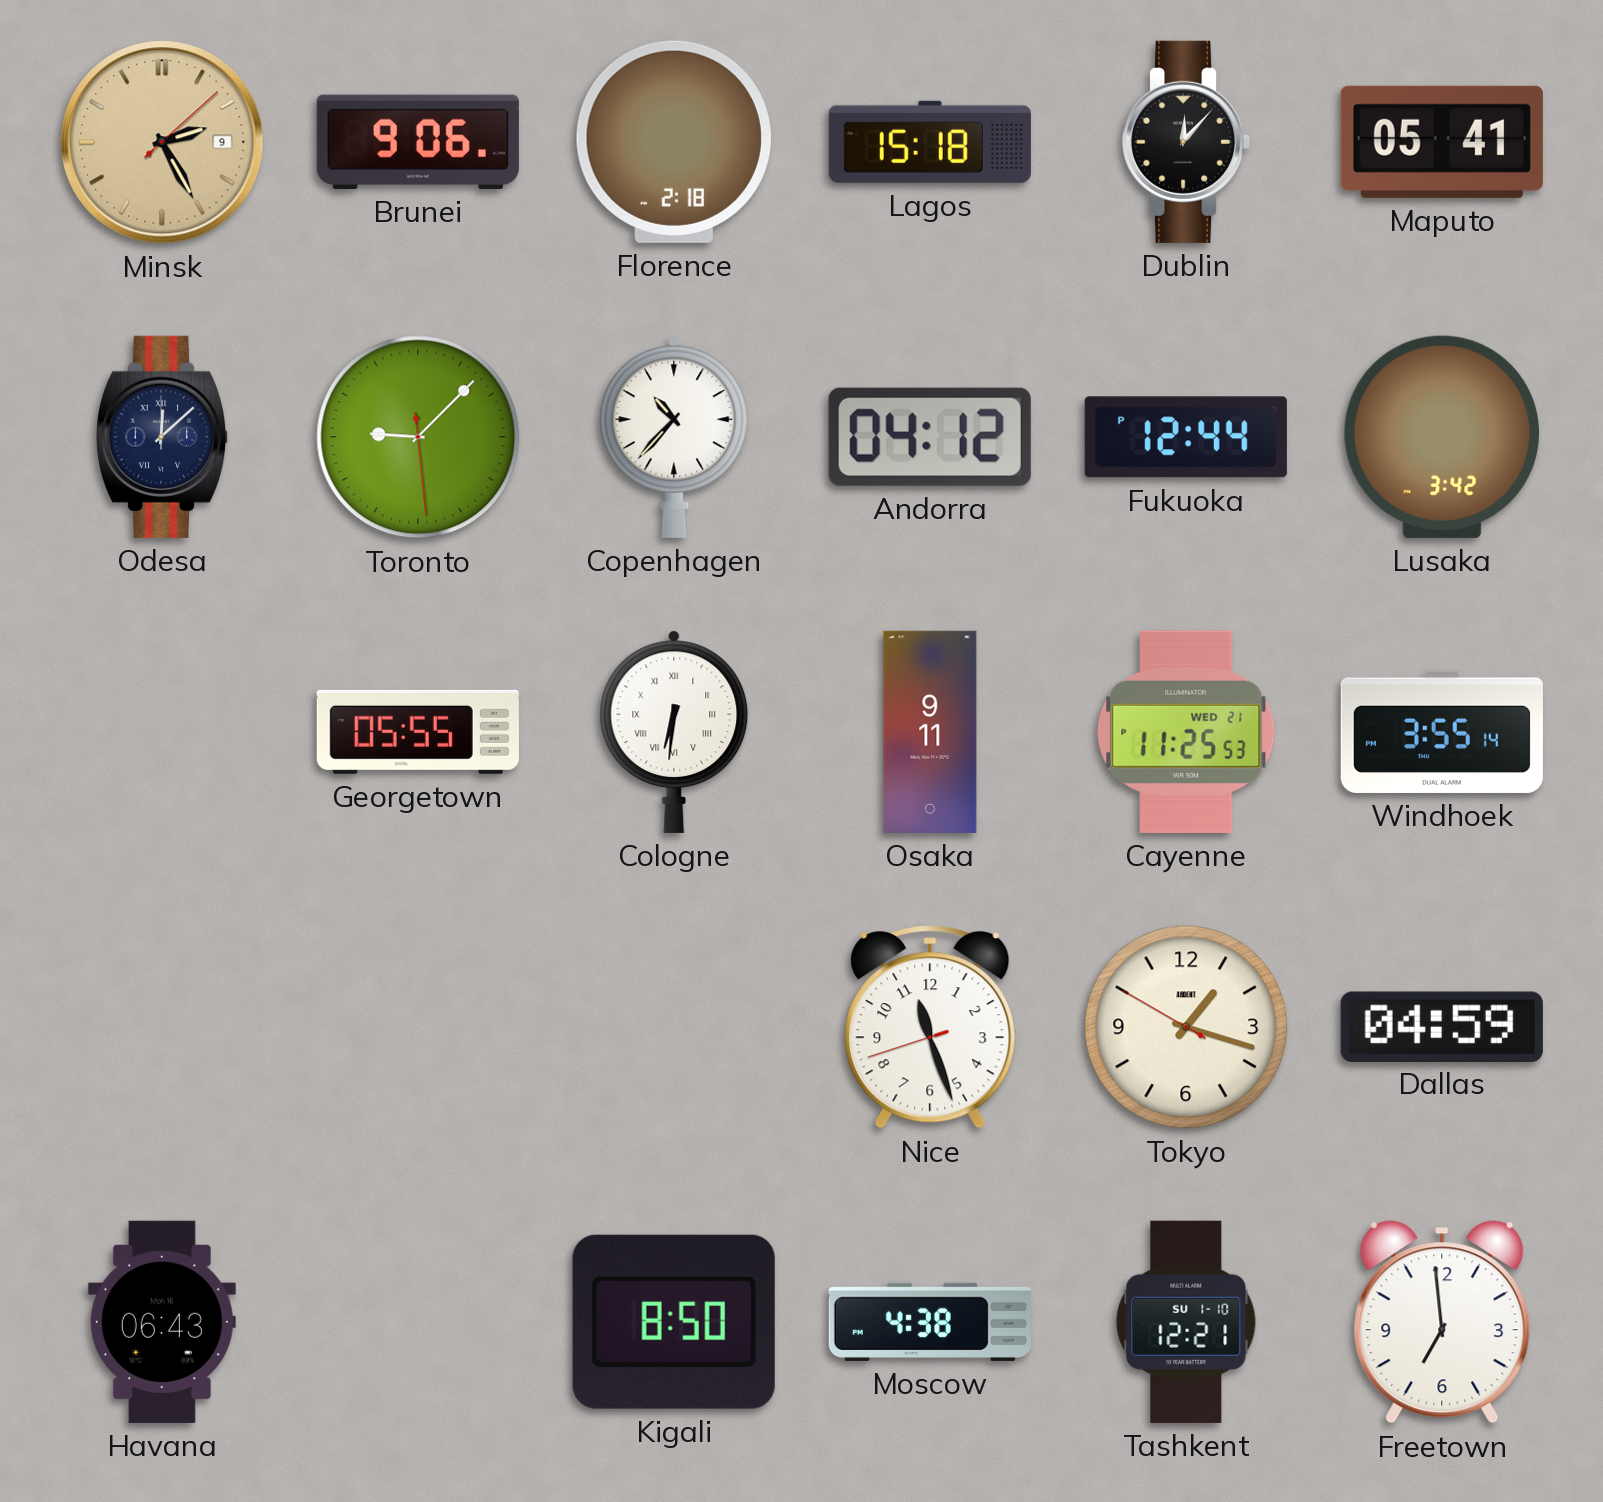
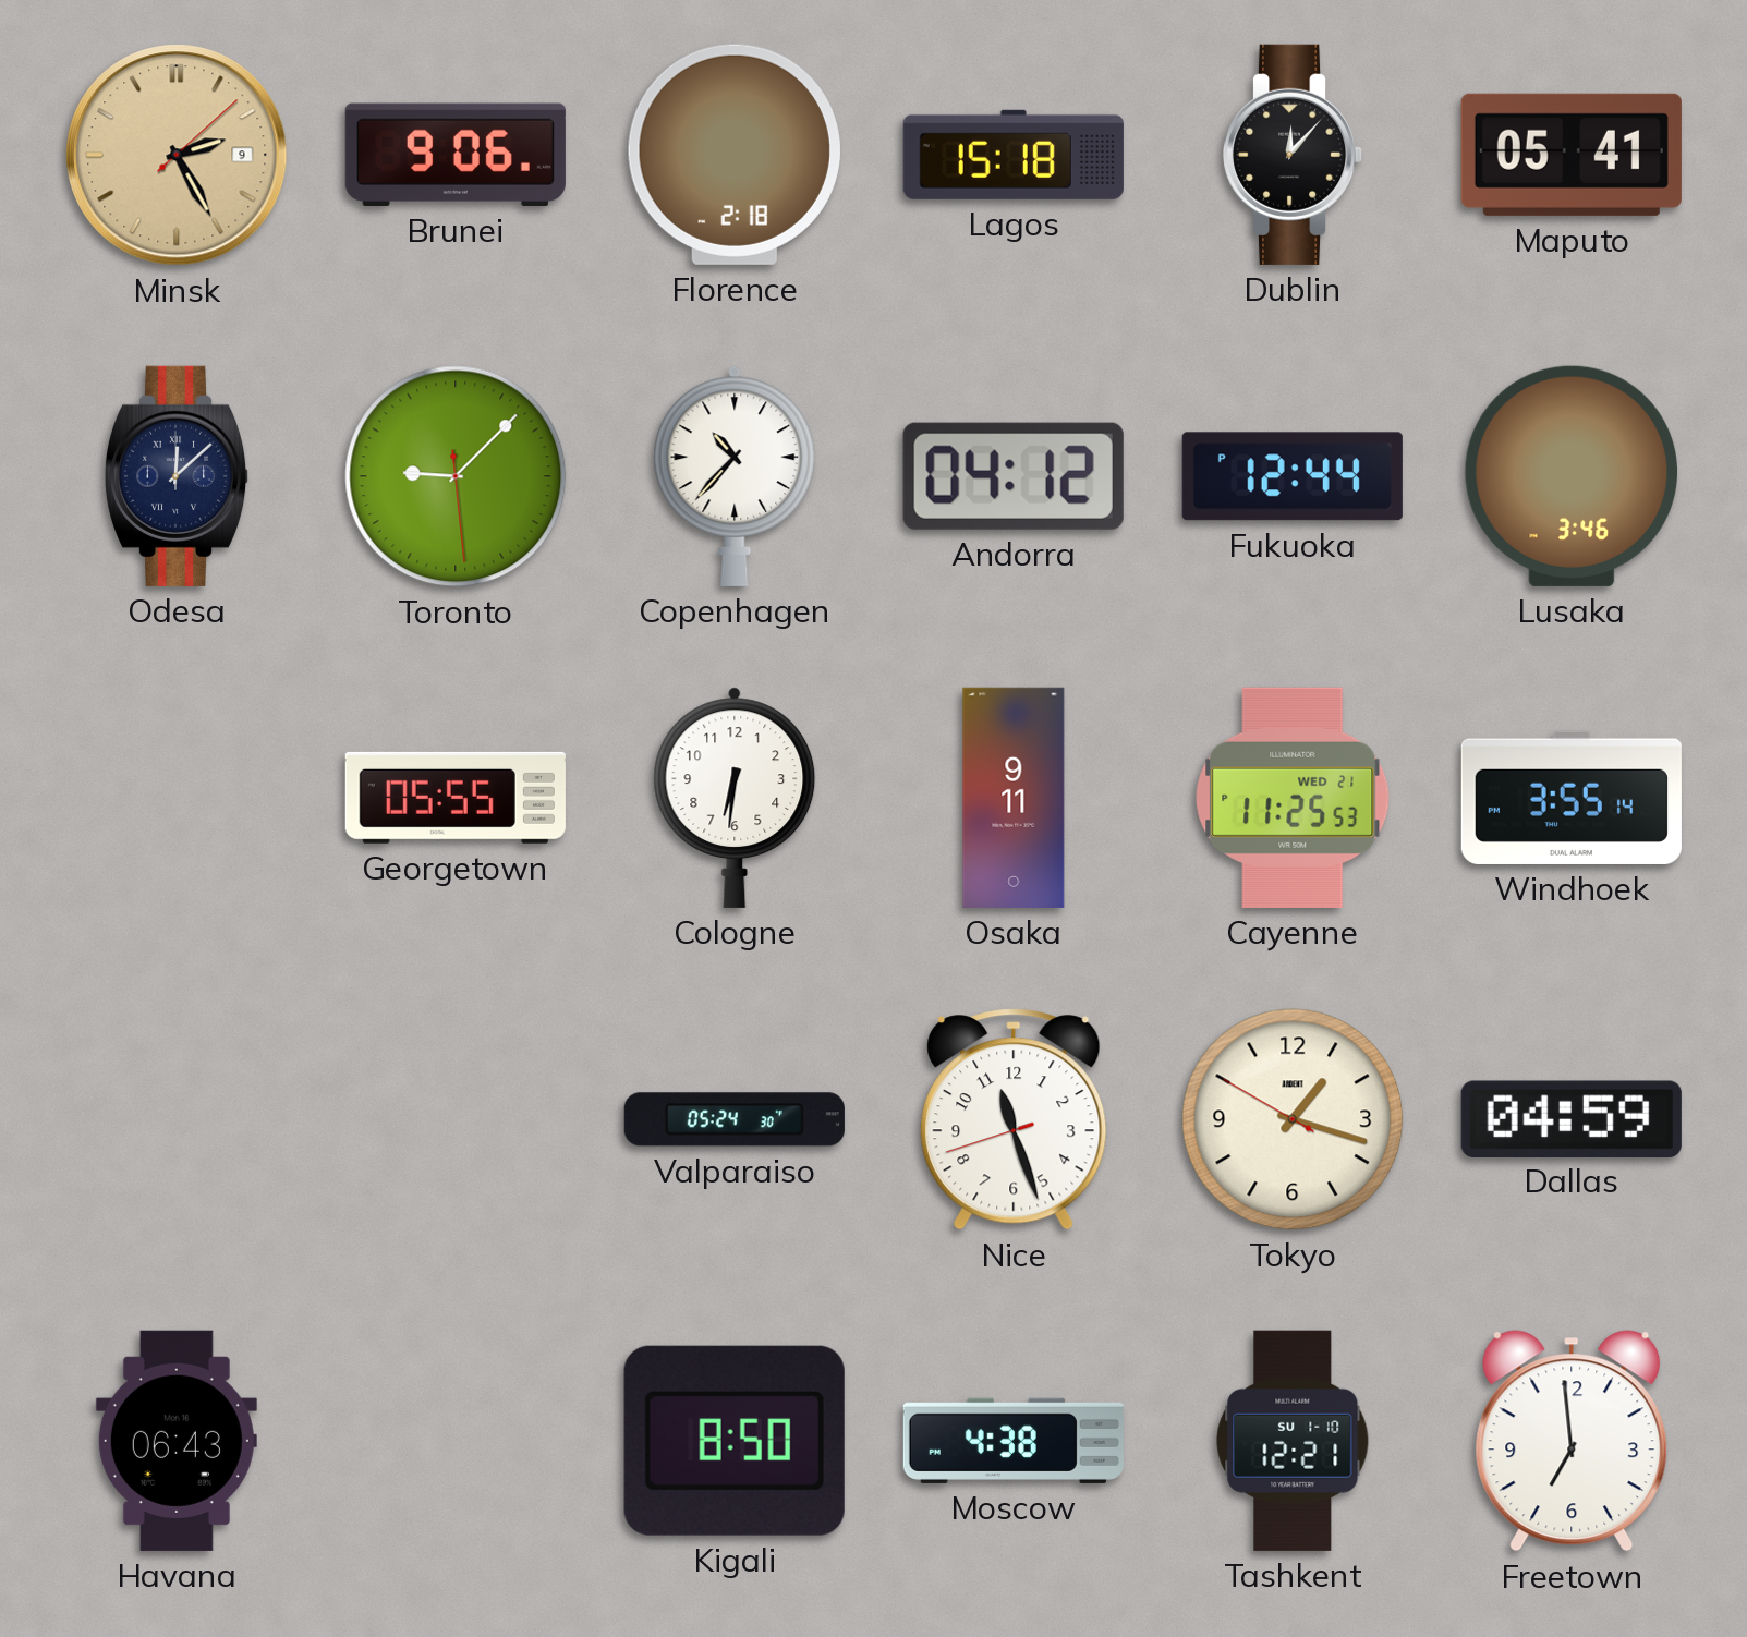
Lusaka: 3:42 -> 3:46
Cologne numerals: Roman -> Arabic
Valparaiso: none -> 05:24
